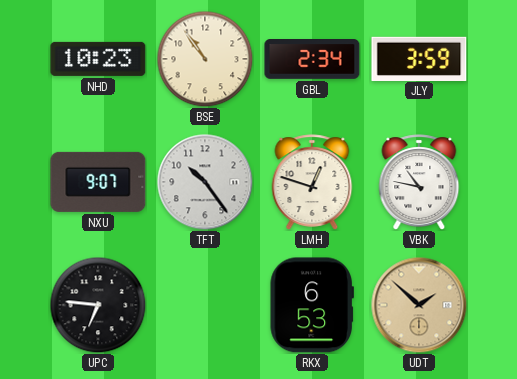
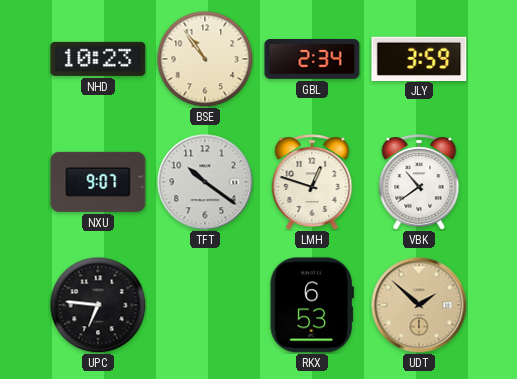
TFT: 10:24 -> 10:21
VBK: 10:47 -> 10:39
